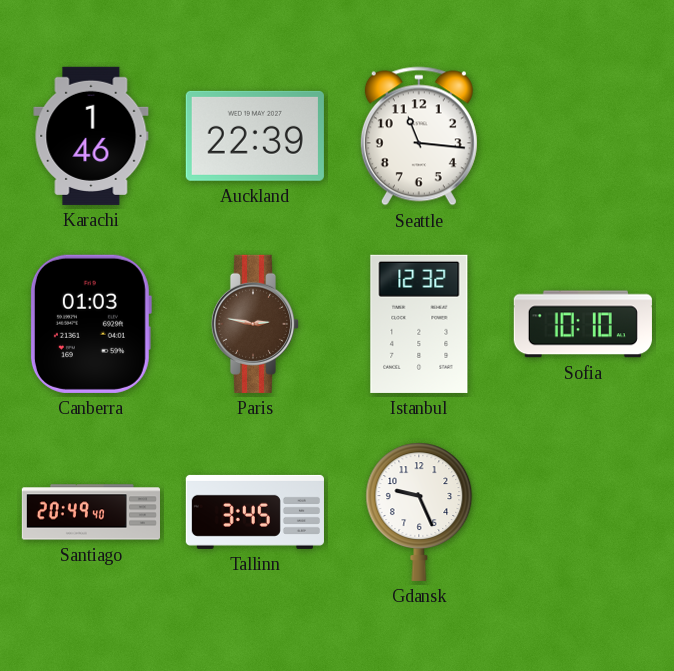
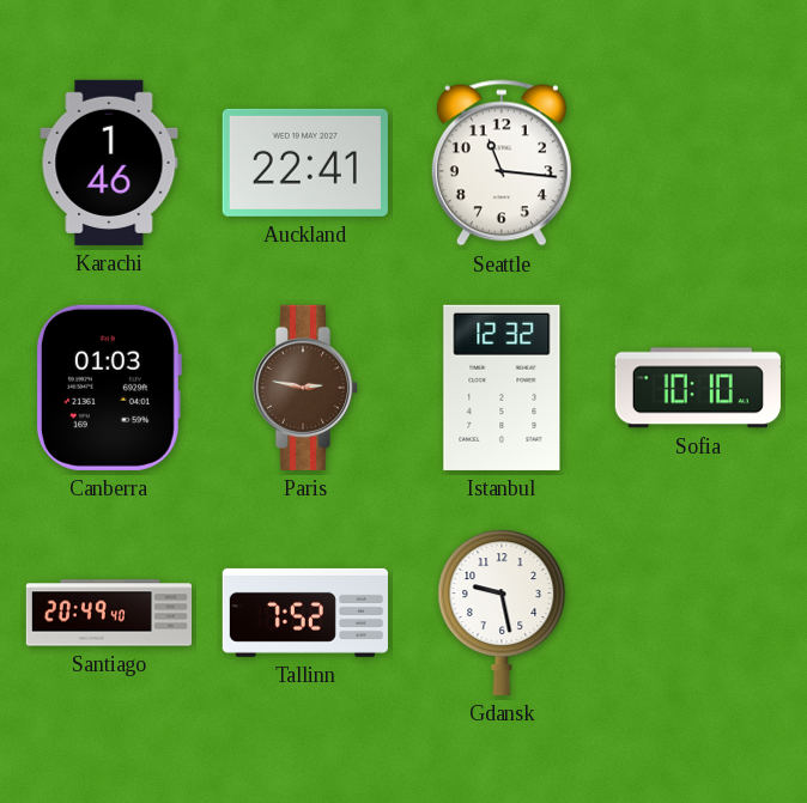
Auckland: 22:39 -> 22:41
Tallinn: 3:45 -> 7:52
Gdansk: 9:26 -> 9:28
